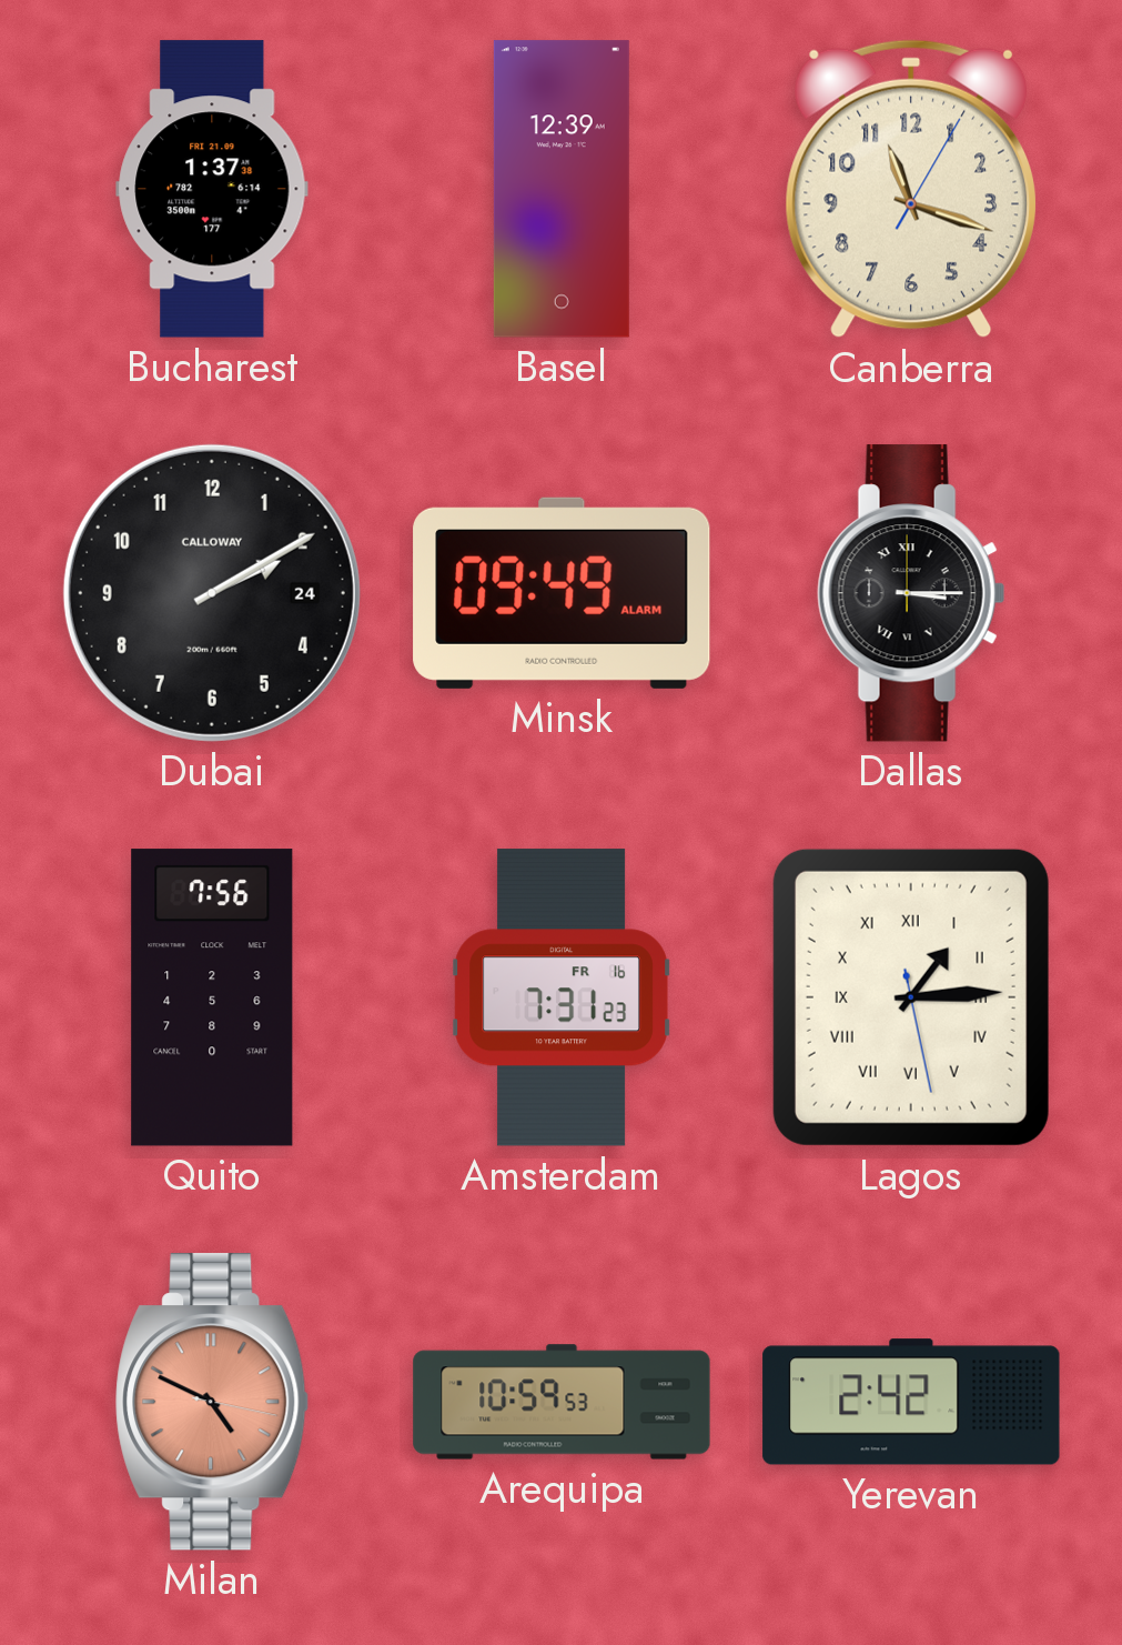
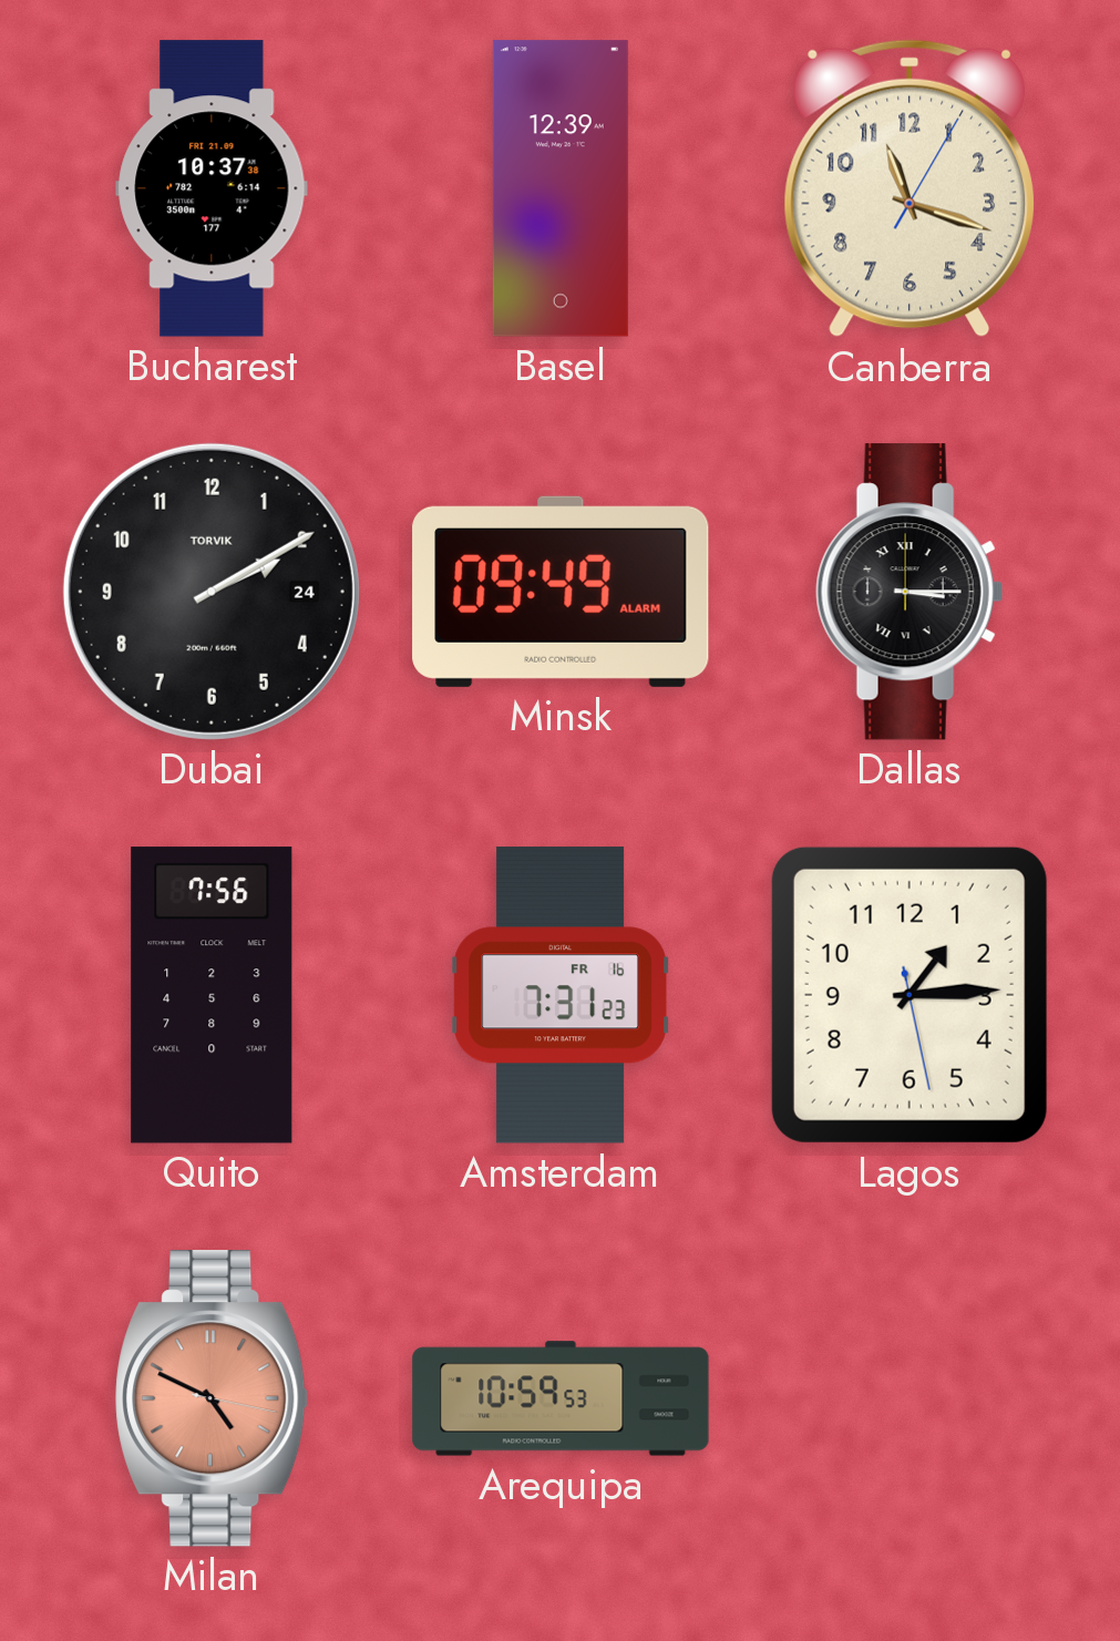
Bucharest: 1:37 -> 10:37
Dubai brand: CALLOWAY -> TORVIK
Lagos numerals: Roman -> Arabic
Yerevan: 2:42 -> none
